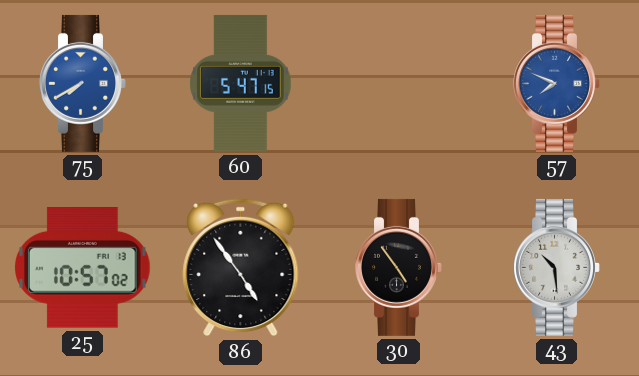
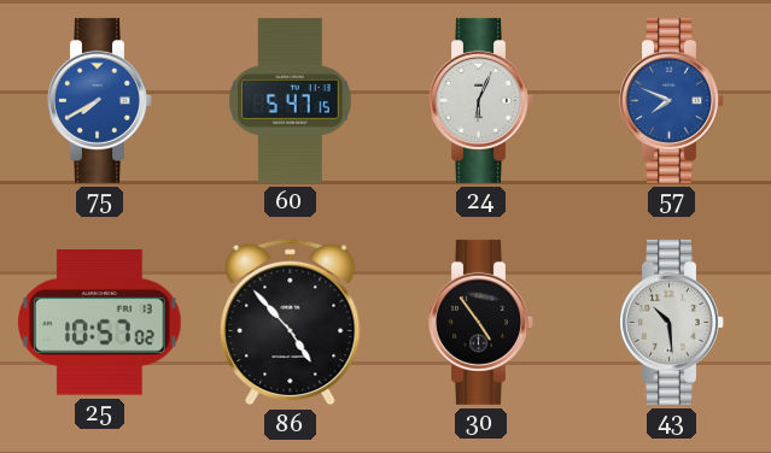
24: none -> 6:04
86: 4:54 -> 4:53
